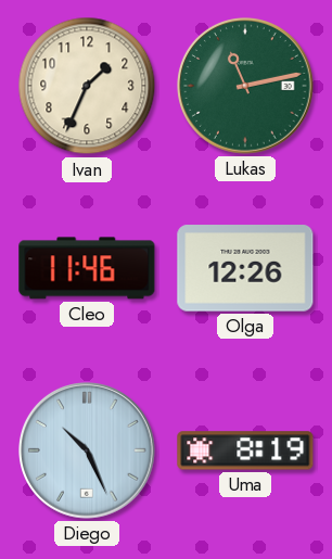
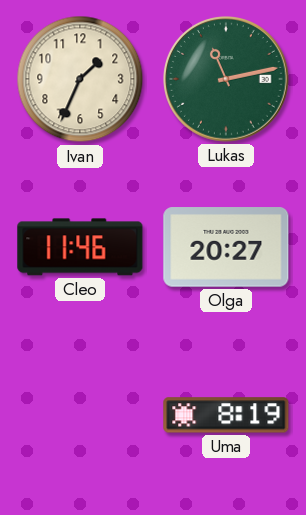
Olga: 12:26 -> 20:27
Diego: 10:26 -> none
